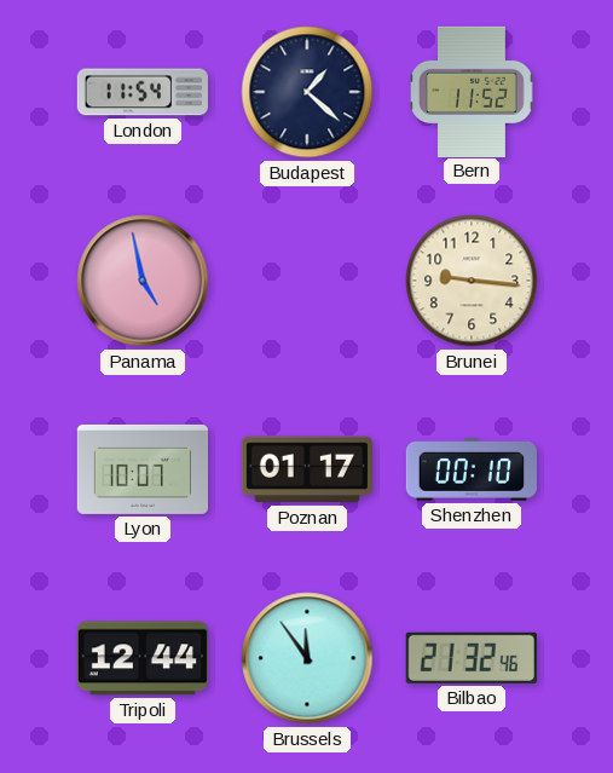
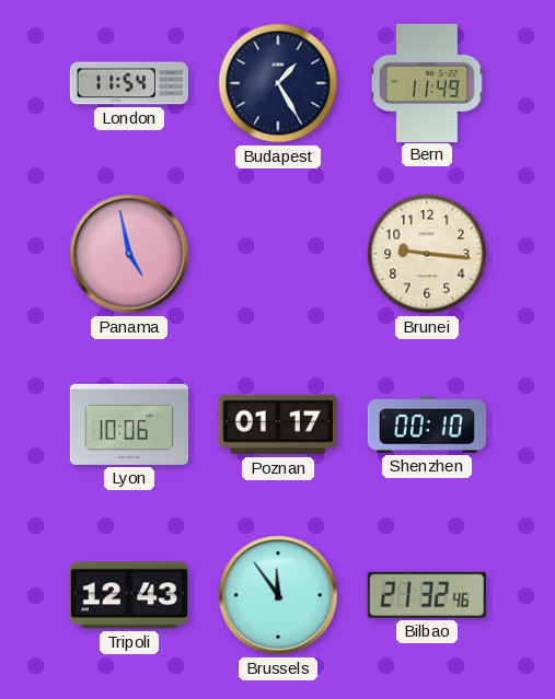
Budapest: 1:22 -> 1:25
Bern: 11:52 -> 11:49
Lyon: 10:07 -> 10:06
Tripoli: 12:44 -> 12:43
